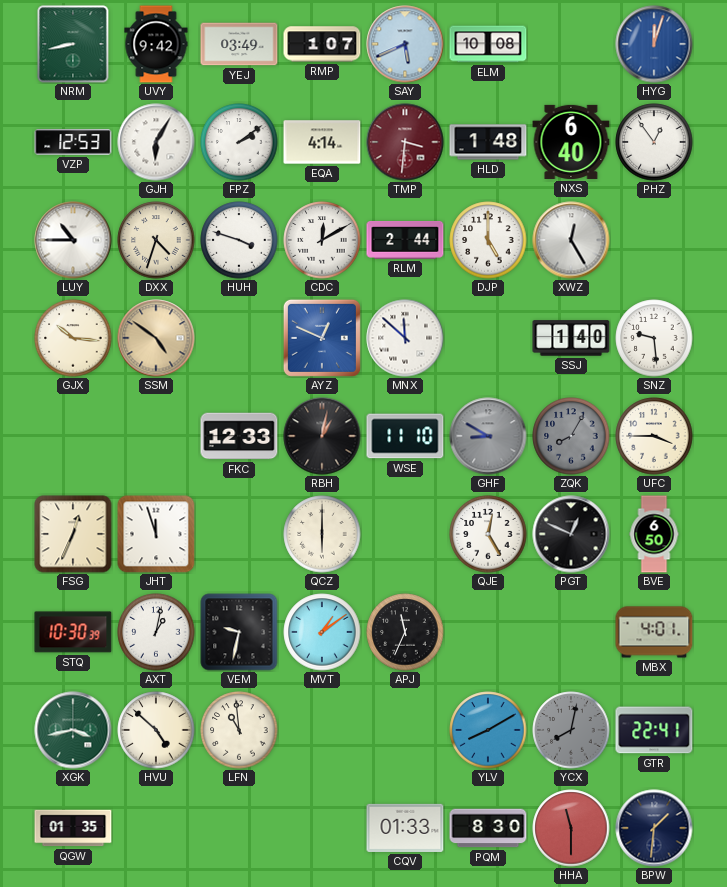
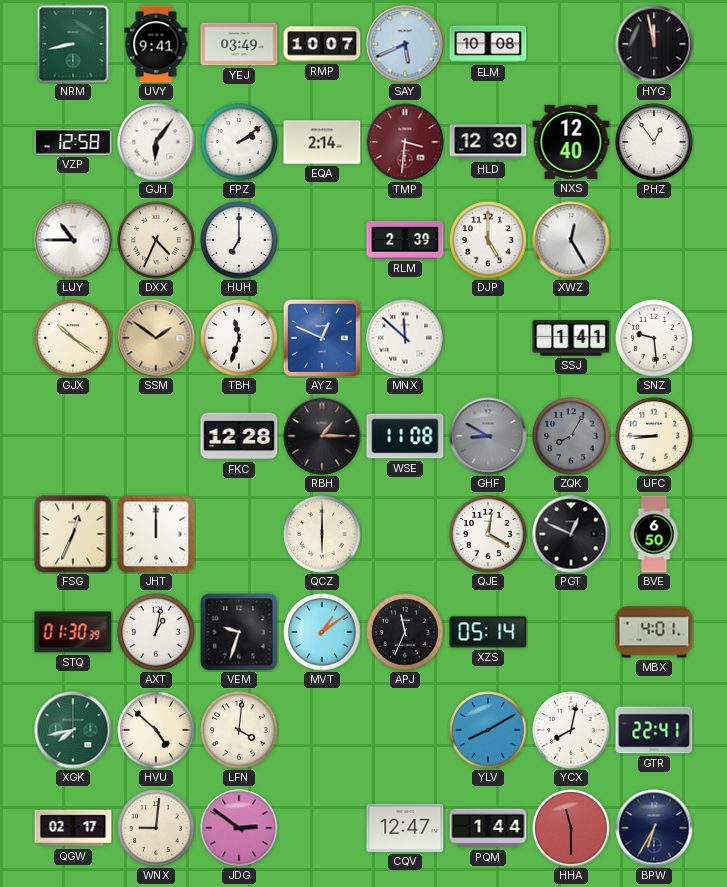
UVY: 9:42 -> 9:41
RMP: 1:07 -> 10:07
HYG: 12:03 -> 11:58
HYG dial: blue -> black
VZP: 12:53 -> 12:58
GJH: 6:05 -> 6:06
EQA: 4:14 -> 2:14
HLD: 1:48 -> 12:30
NXS: 6:40 -> 12:40
DXX: 4:33 -> 4:34
HUH: 3:48 -> 7:00
CDC: 12:10 -> none
RLM: 2:44 -> 2:39
GJX: 10:16 -> 10:21
SSM: 4:51 -> 1:51
TBH: none -> 11:33
SSJ: 1:40 -> 1:41
FKC: 12:33 -> 12:28
RBH: 1:02 -> 1:15
WSE: 11:10 -> 11:08
UFC: 3:45 -> 8:45
JHT: 11:57 -> 12:00
QJE: 12:25 -> 12:20
STQ: 10:30 -> 01:30
VEM: 9:32 -> 9:33
XZS: none -> 05:14
XGK: 3:43 -> 7:43
LFN: 10:59 -> 4:01
YCX dial: grey -> white
QGW: 01:35 -> 02:17
WNX: none -> 9:01
JDG: none -> 2:51
CQV: 01:33 -> 12:47
PQM: 8:30 -> 1:44
BPW: 1:31 -> 6:35
